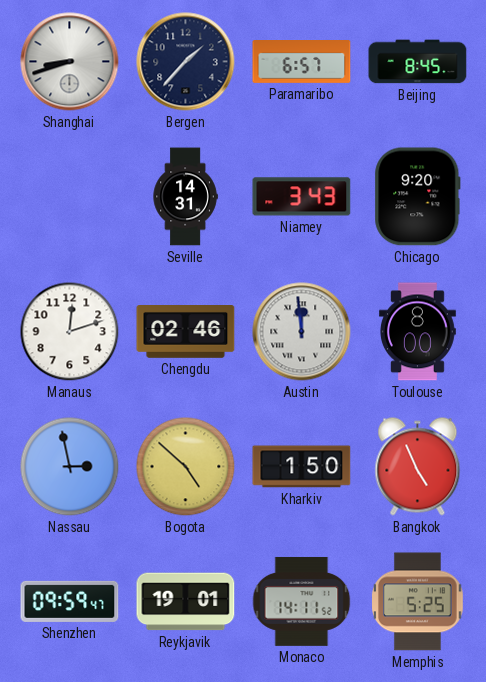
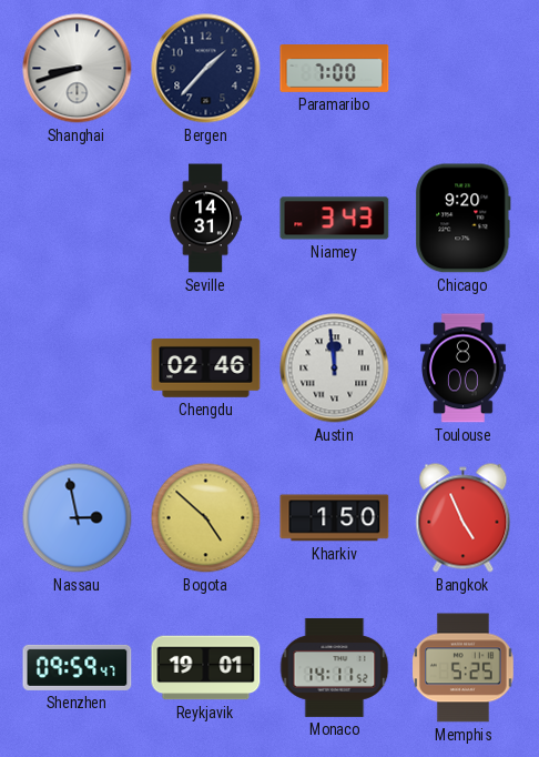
Paramaribo: 6:57 -> 7:00
Beijing: 8:45 -> none
Manaus: 12:12 -> none
